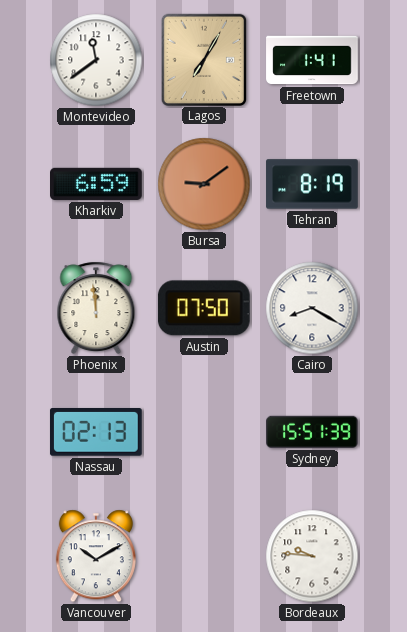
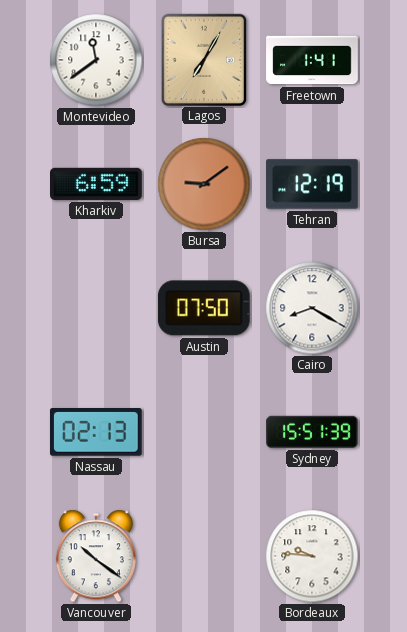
Tehran: 8:19 -> 12:19
Phoenix: 11:59 -> none
Vancouver: 10:10 -> 10:21
